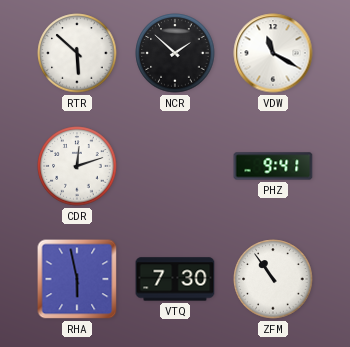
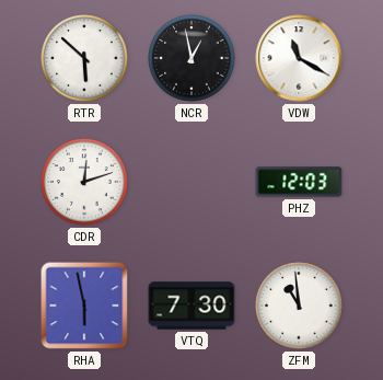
NCR: 1:52 -> 12:58
PHZ: 9:41 -> 12:03
ZFM: 10:54 -> 10:59
